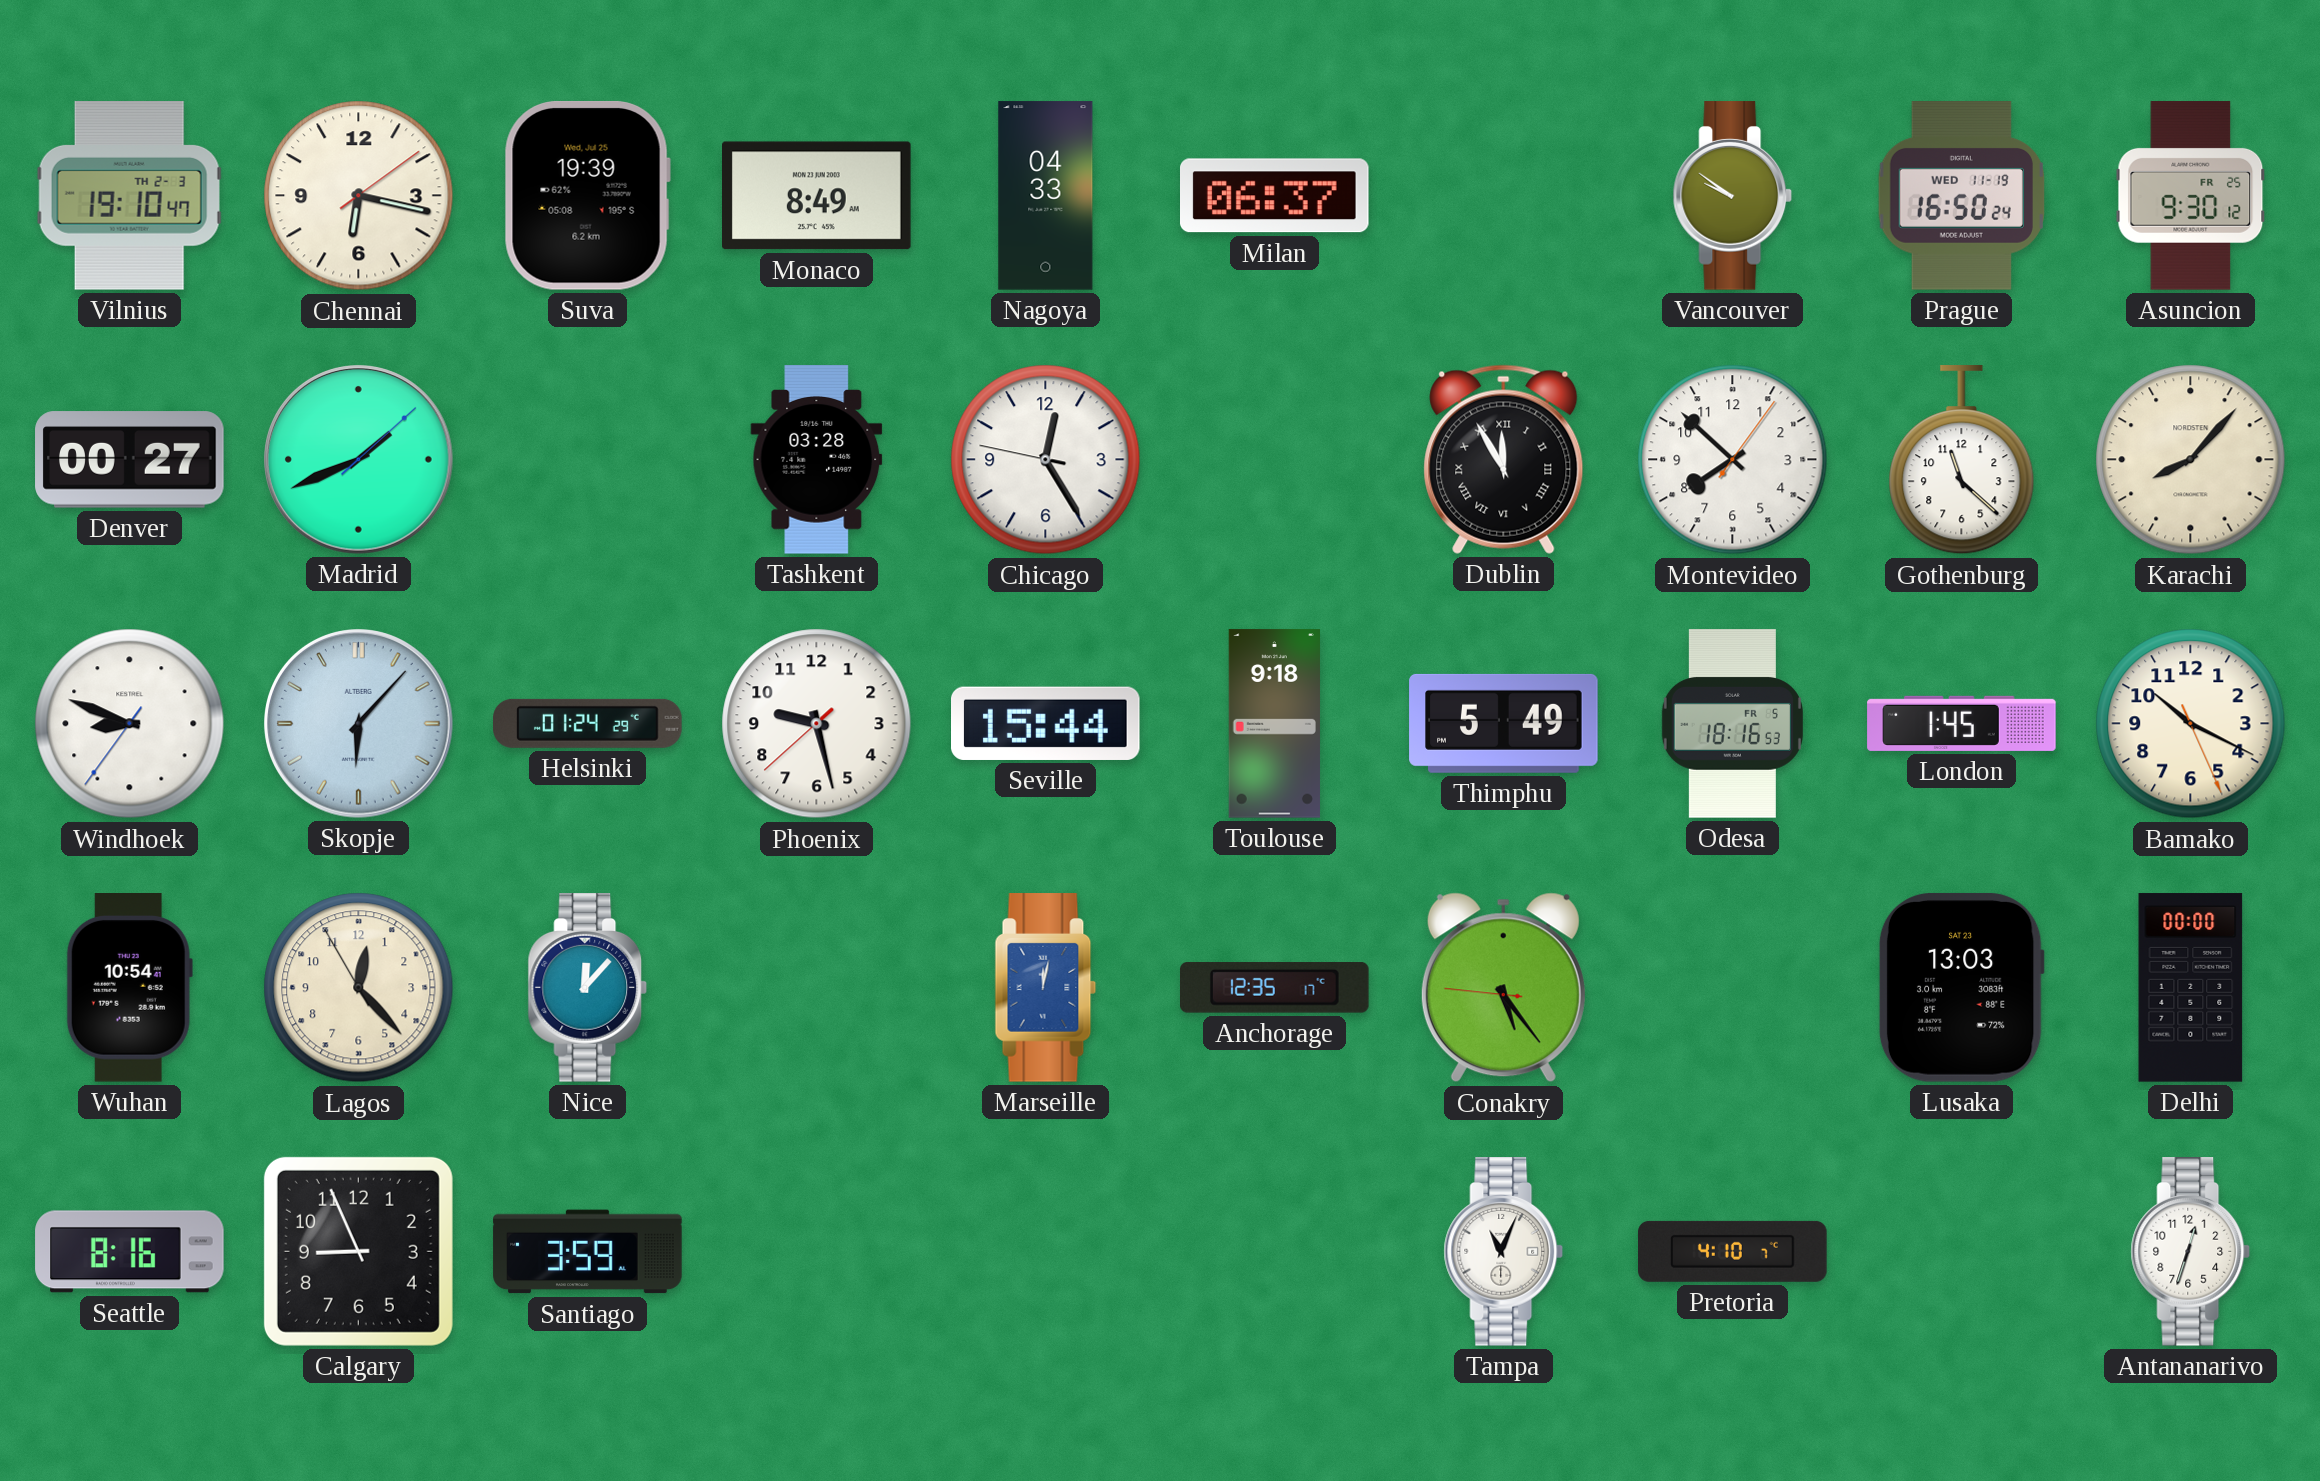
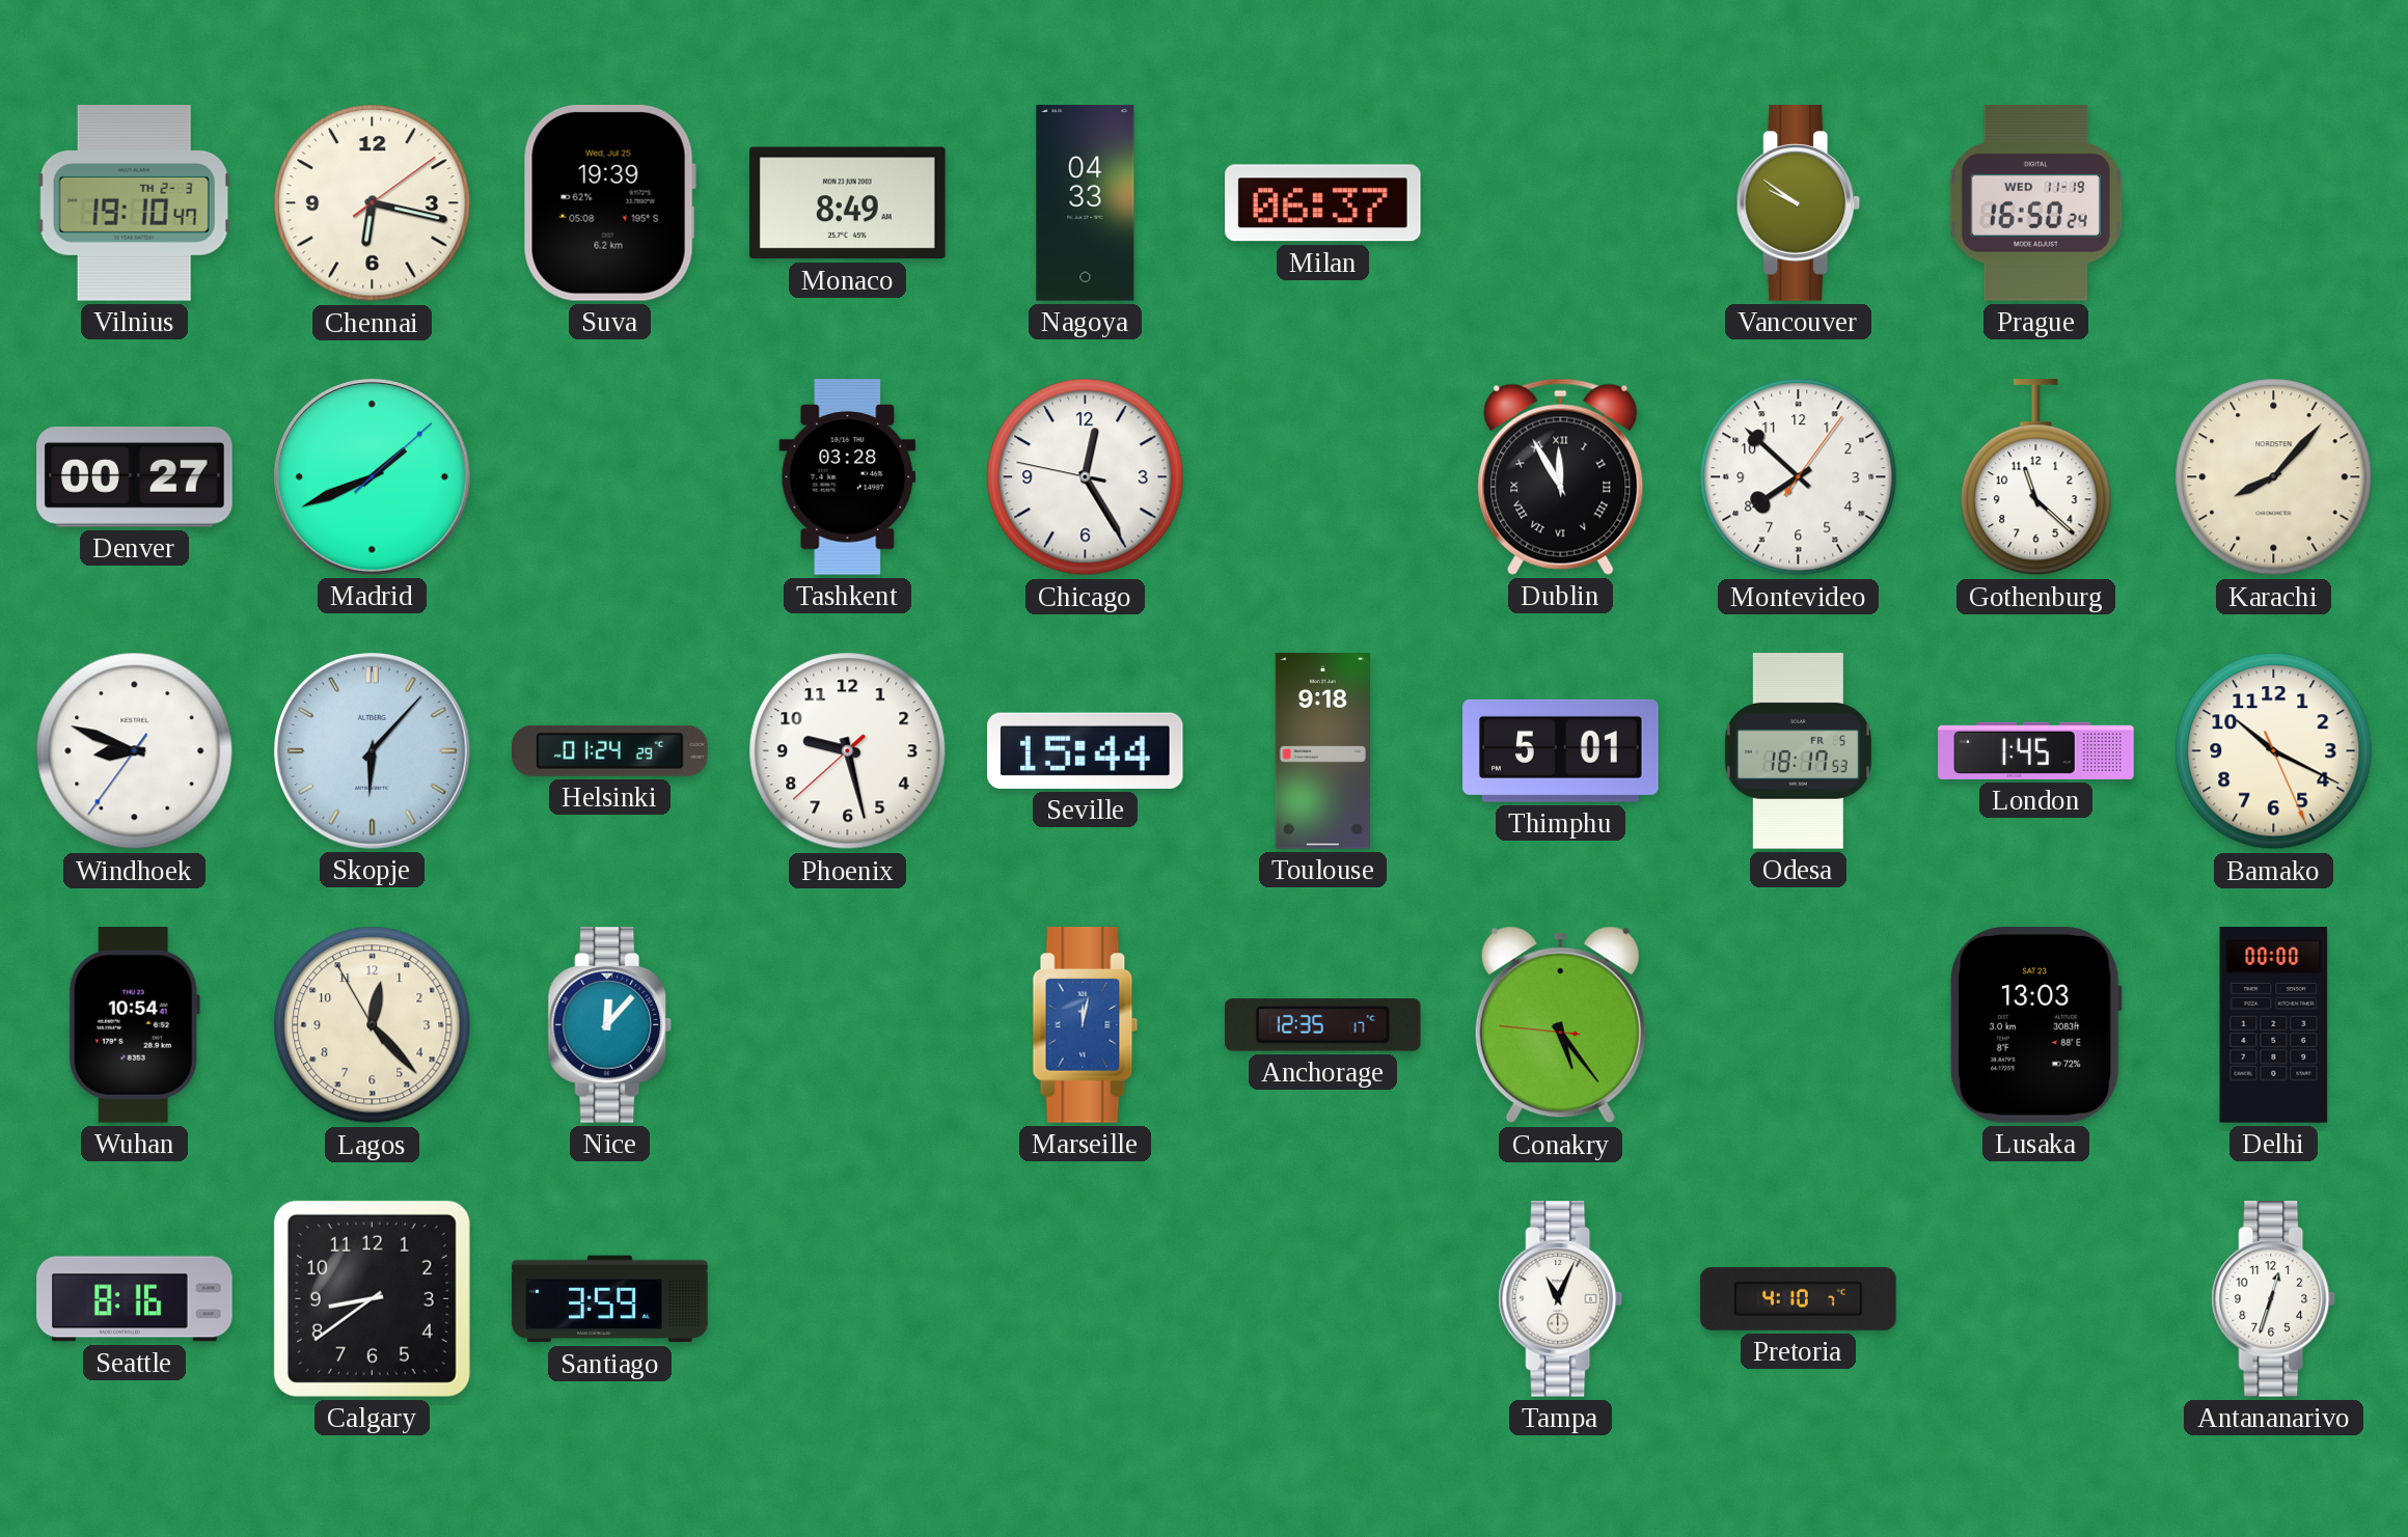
Asuncion: 9:30 -> none
Thimphu: 5:49 -> 5:01
Odesa: 18:16 -> 18:17
Calgary: 8:56 -> 8:39
